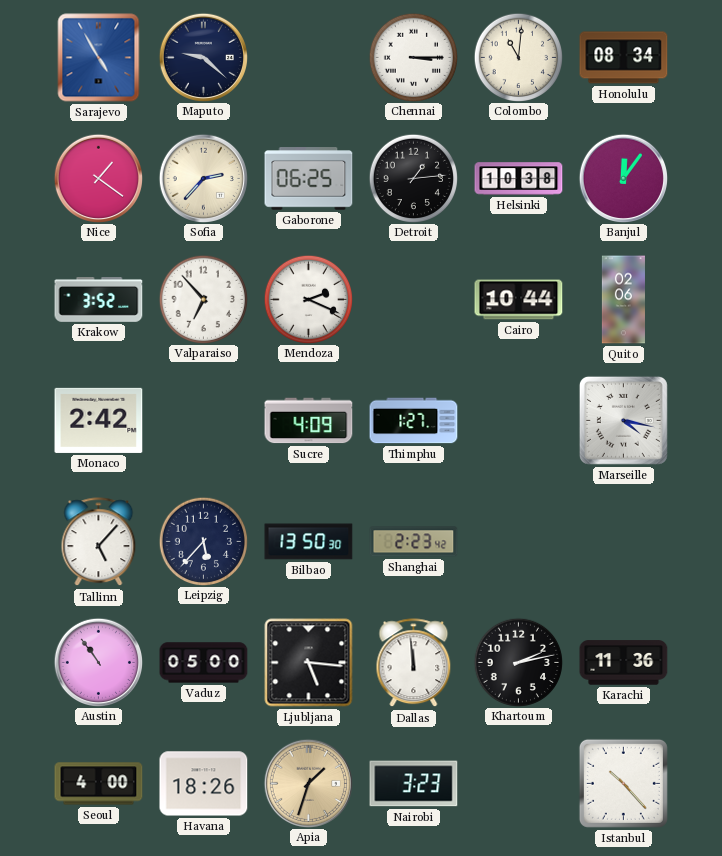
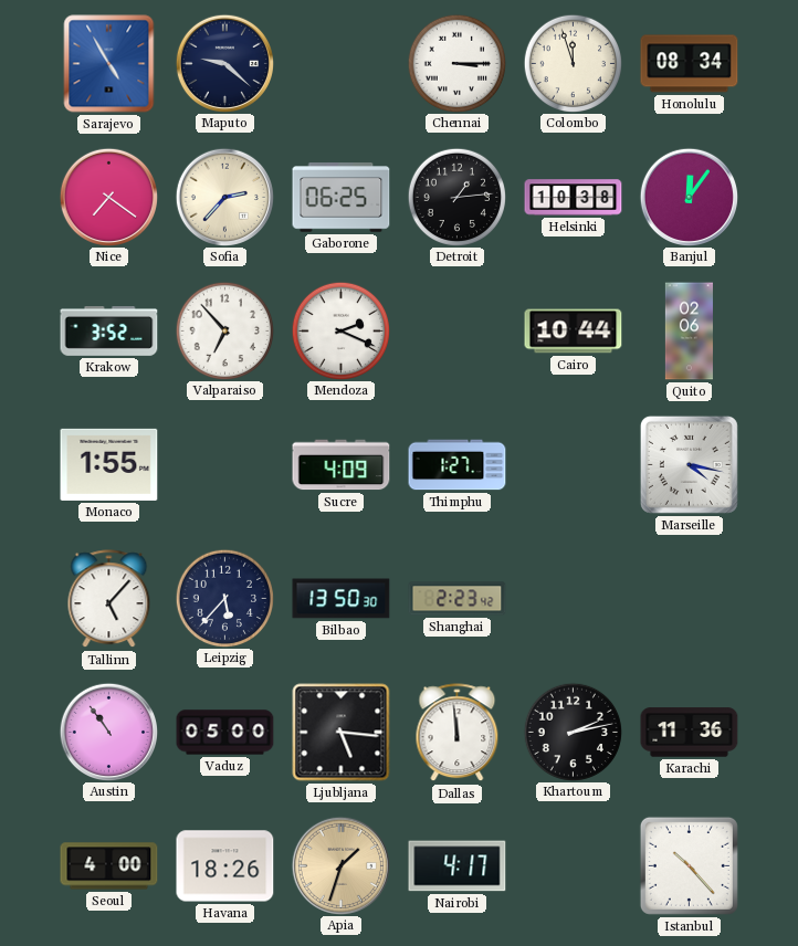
Colombo: 11:01 -> 11:57
Nice: 1:21 -> 7:21
Monaco: 2:42 -> 1:55
Nairobi: 3:23 -> 4:17
